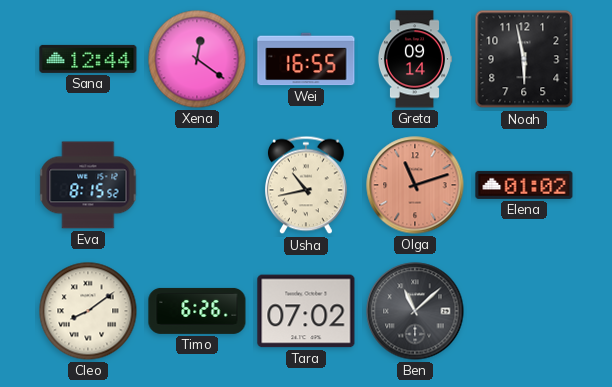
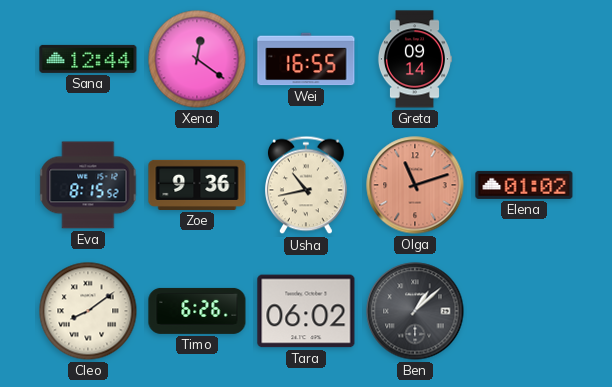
Noah: 5:58 -> none
Zoe: none -> 9:36
Tara: 07:02 -> 06:02
Ben: 11:08 -> 1:08
